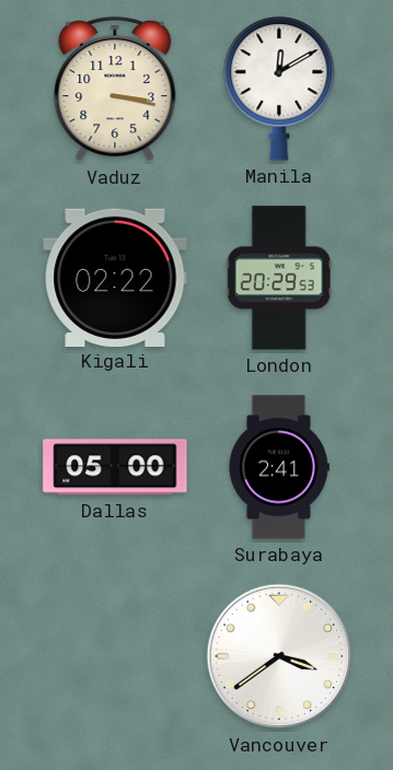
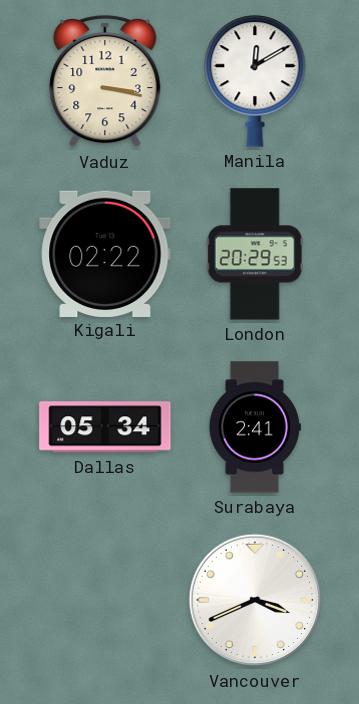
Dallas: 05:00 -> 05:34
Vancouver: 3:39 -> 3:41
